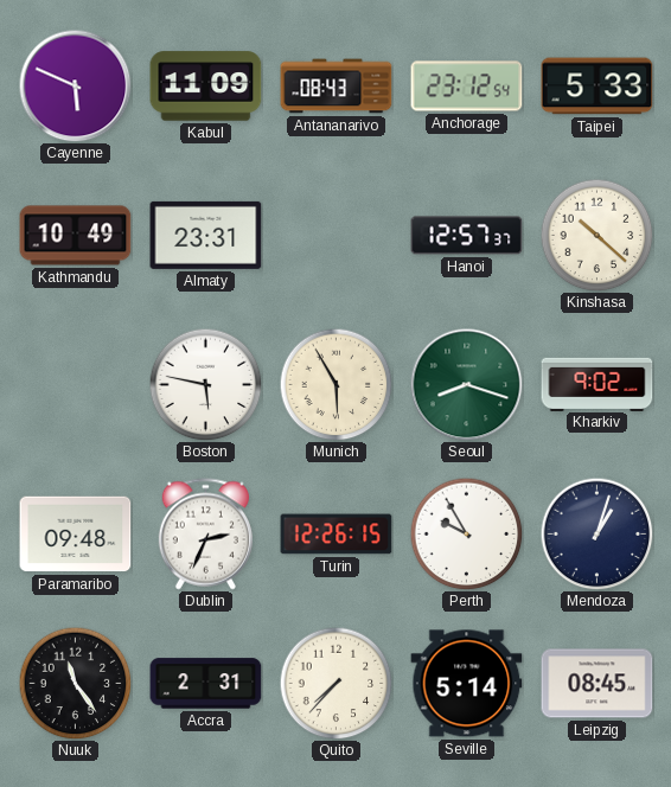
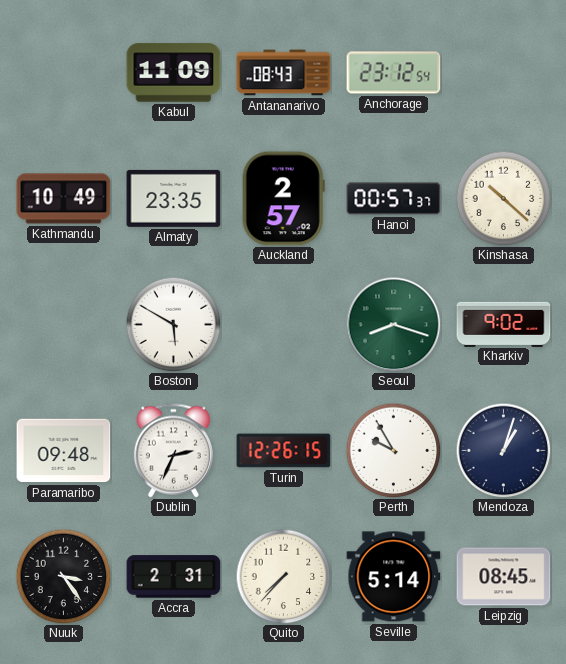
Cayenne: 5:49 -> none
Taipei: 5:33 -> none
Almaty: 23:31 -> 23:35
Auckland: none -> 2:57
Hanoi: 12:57 -> 00:57
Boston: 5:47 -> 5:50
Munich: 5:55 -> none
Nuuk: 11:24 -> 3:24
